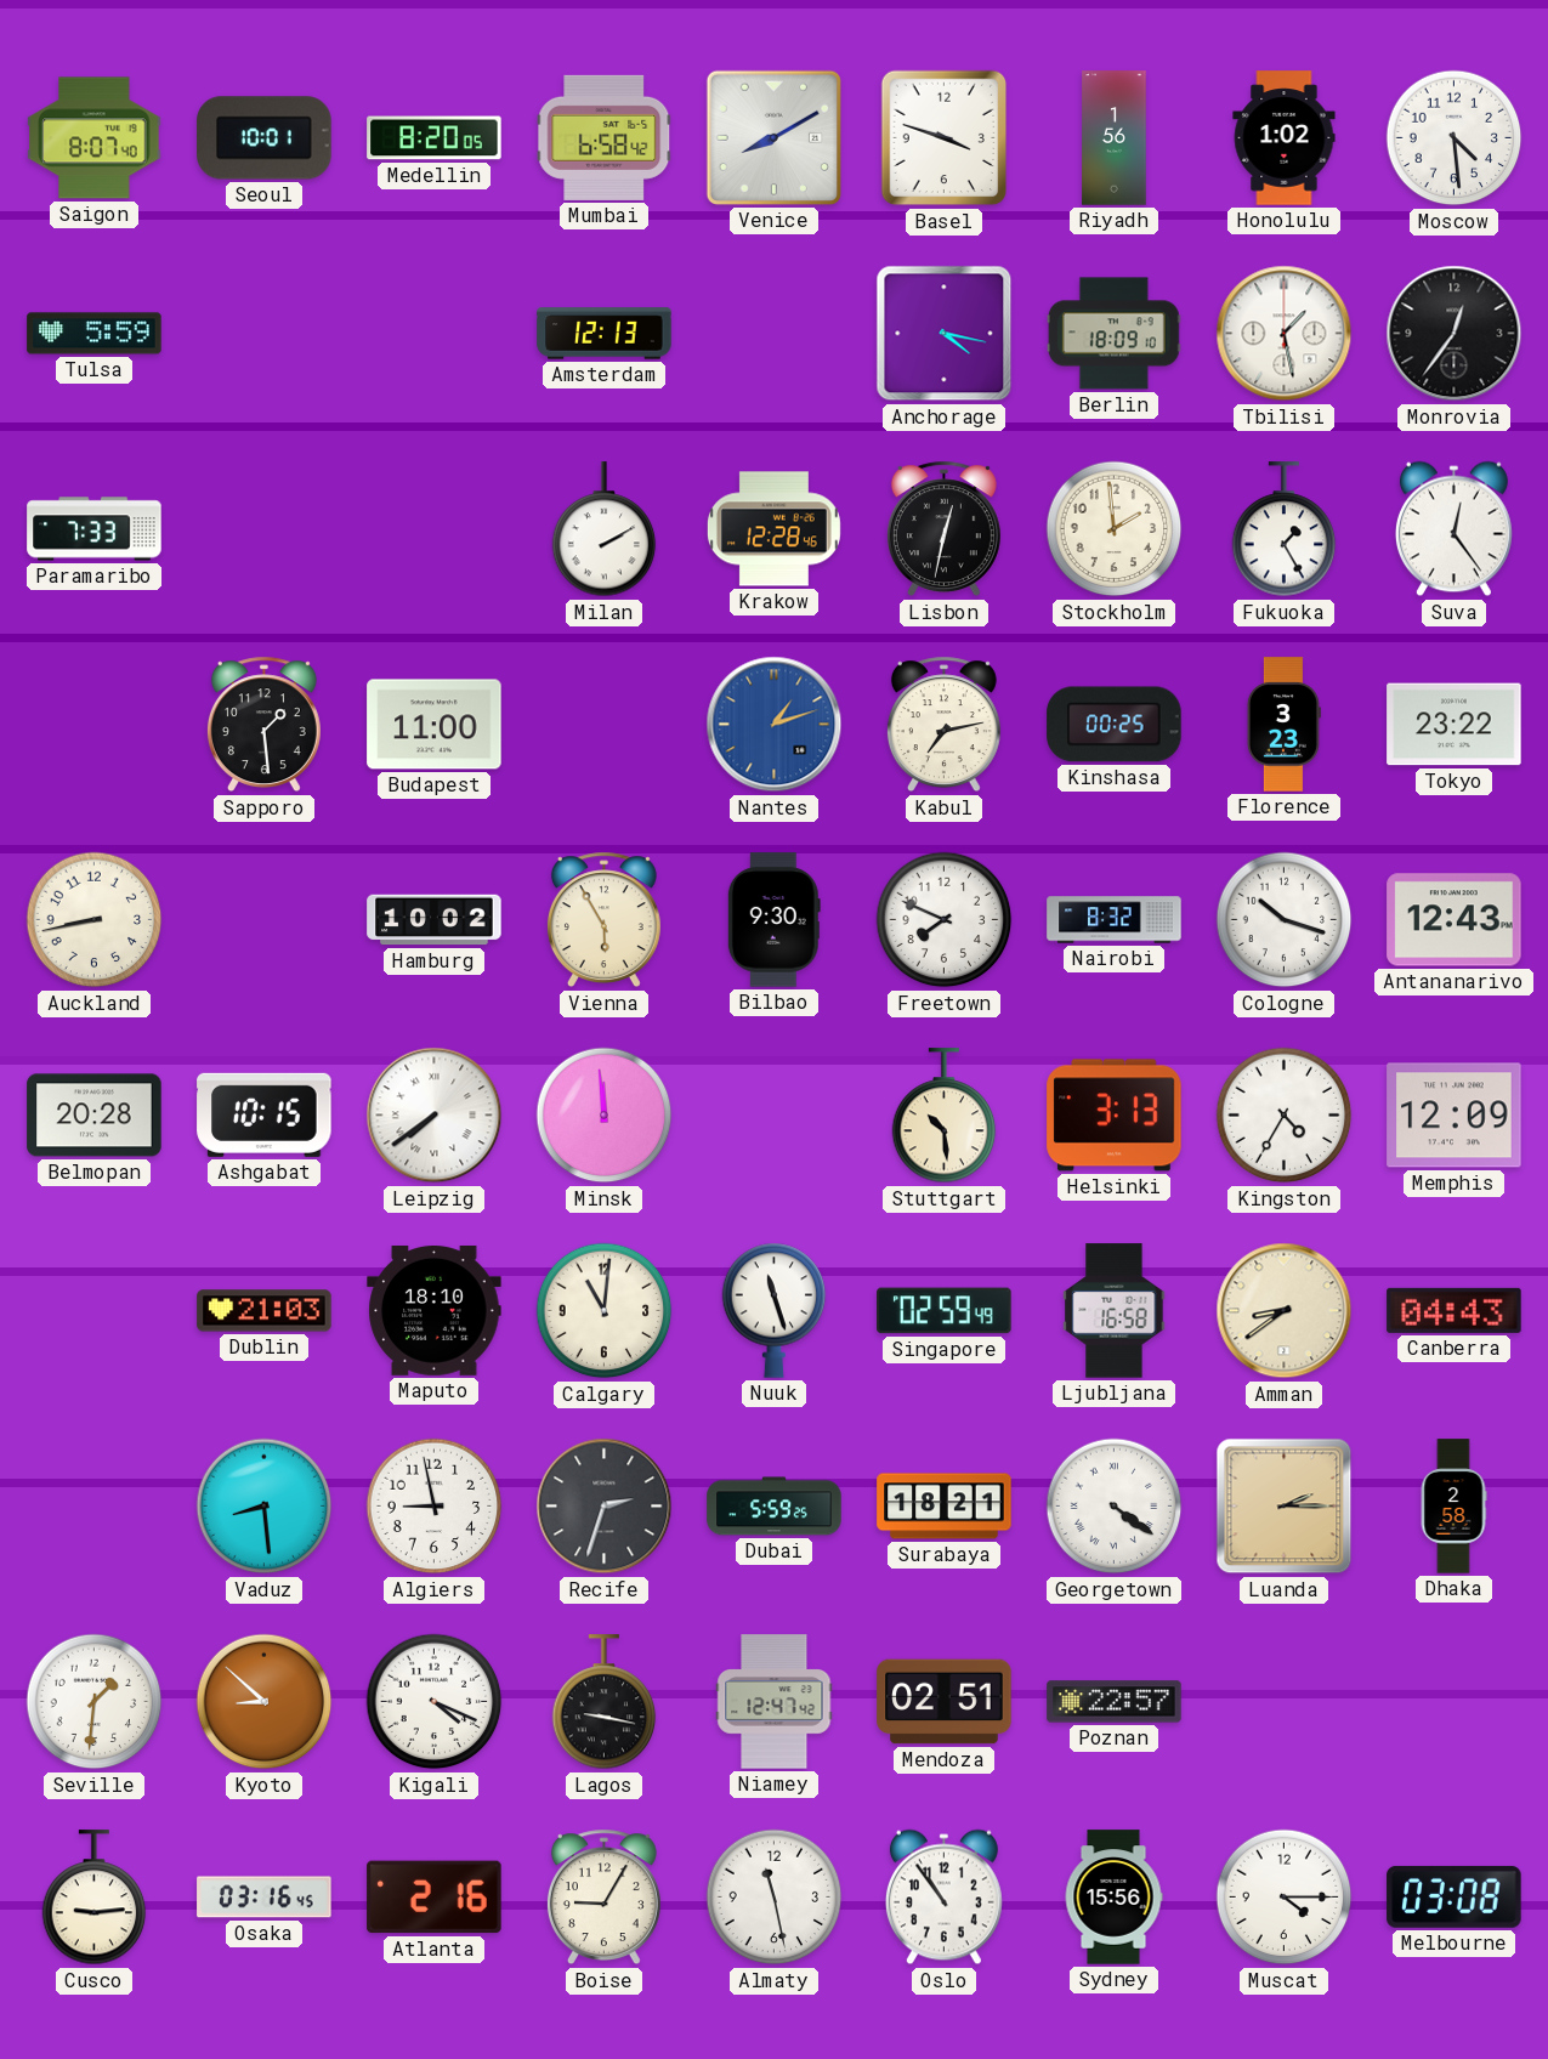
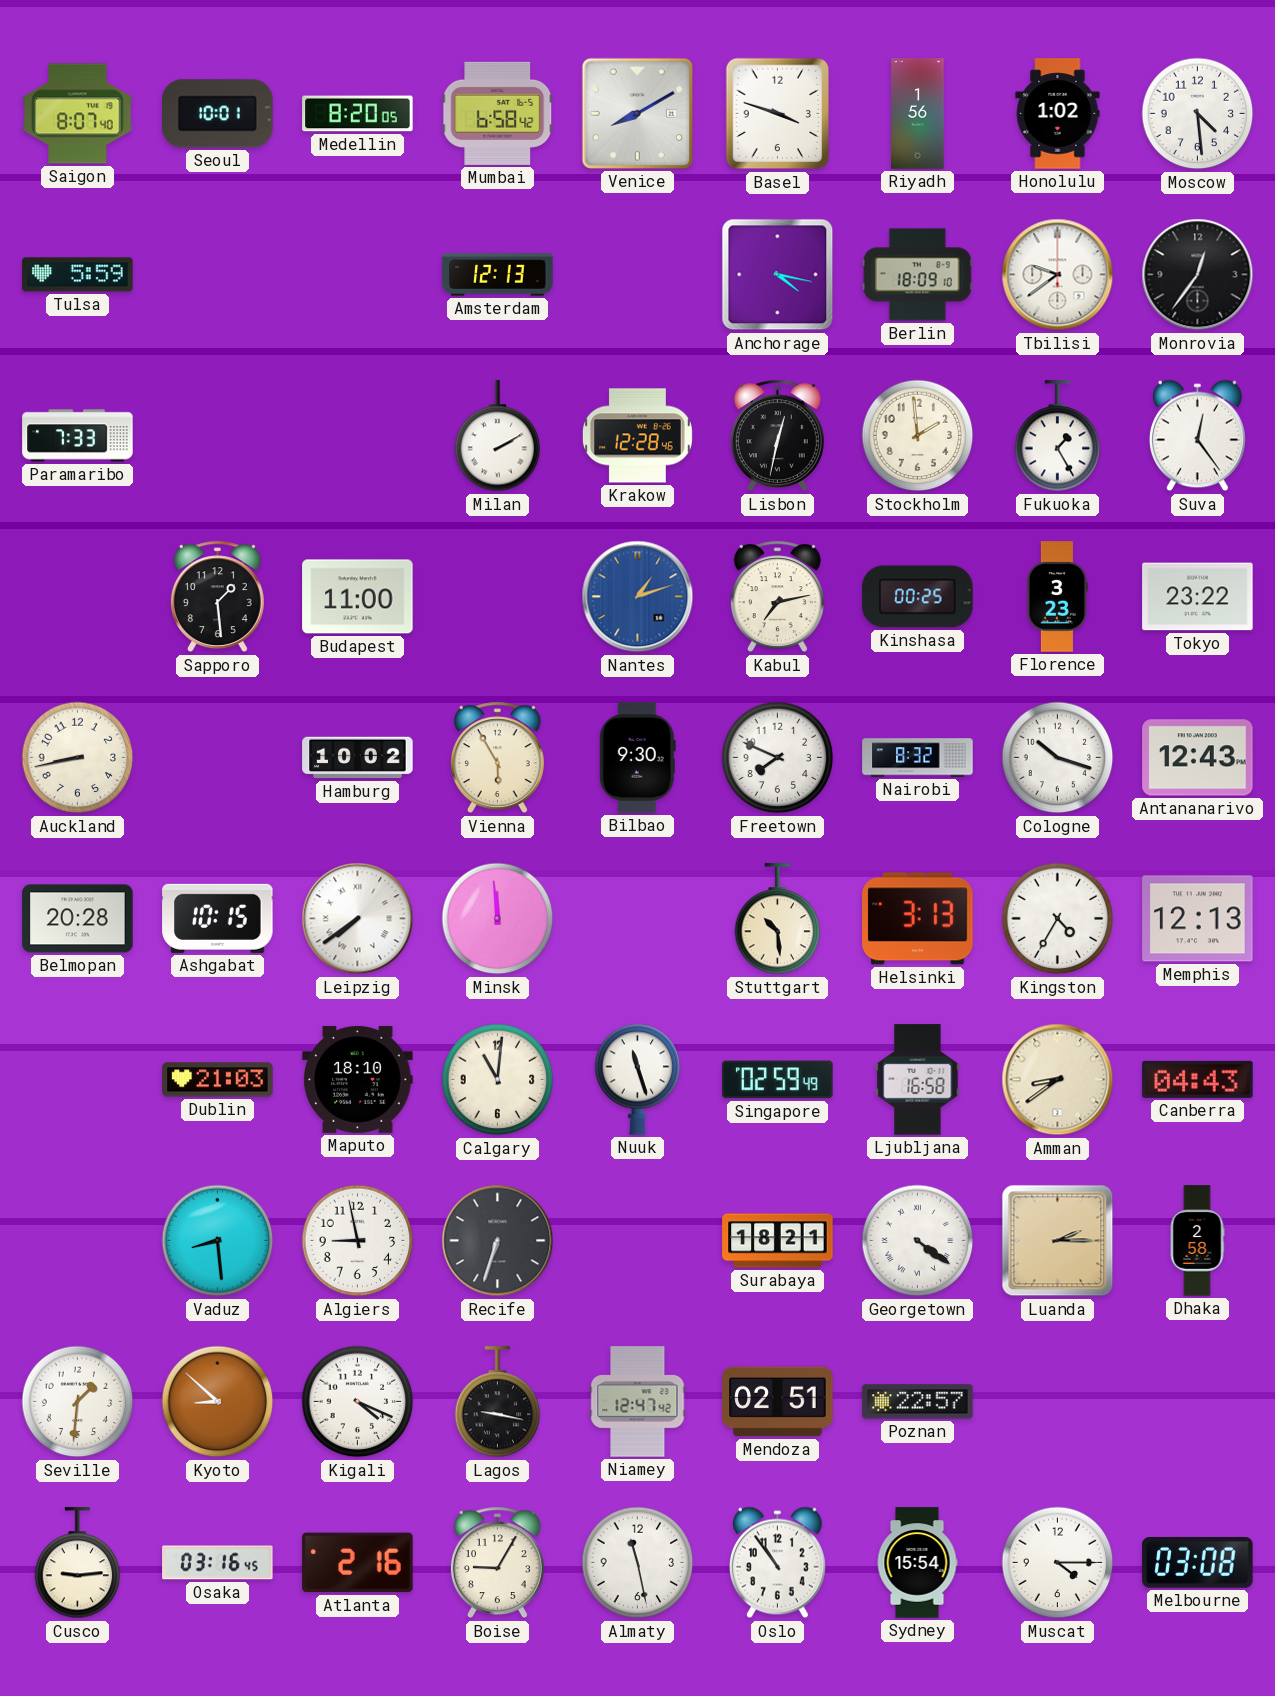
Tbilisi: 1:28 -> 9:39
Memphis: 12:09 -> 12:13
Recife: 2:33 -> 6:33
Dubai: 5:59 -> none
Sydney: 15:56 -> 15:54
